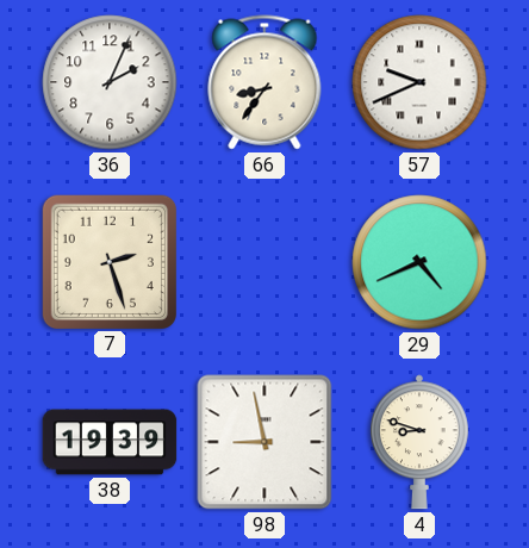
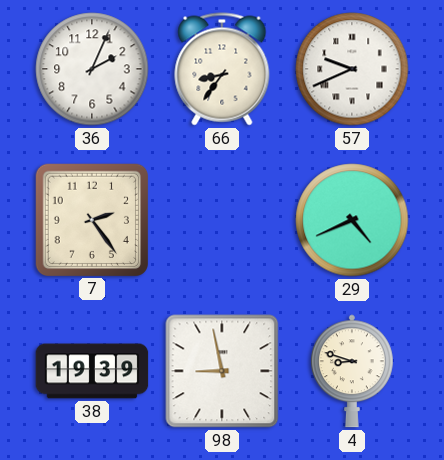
7: 2:27 -> 2:24
